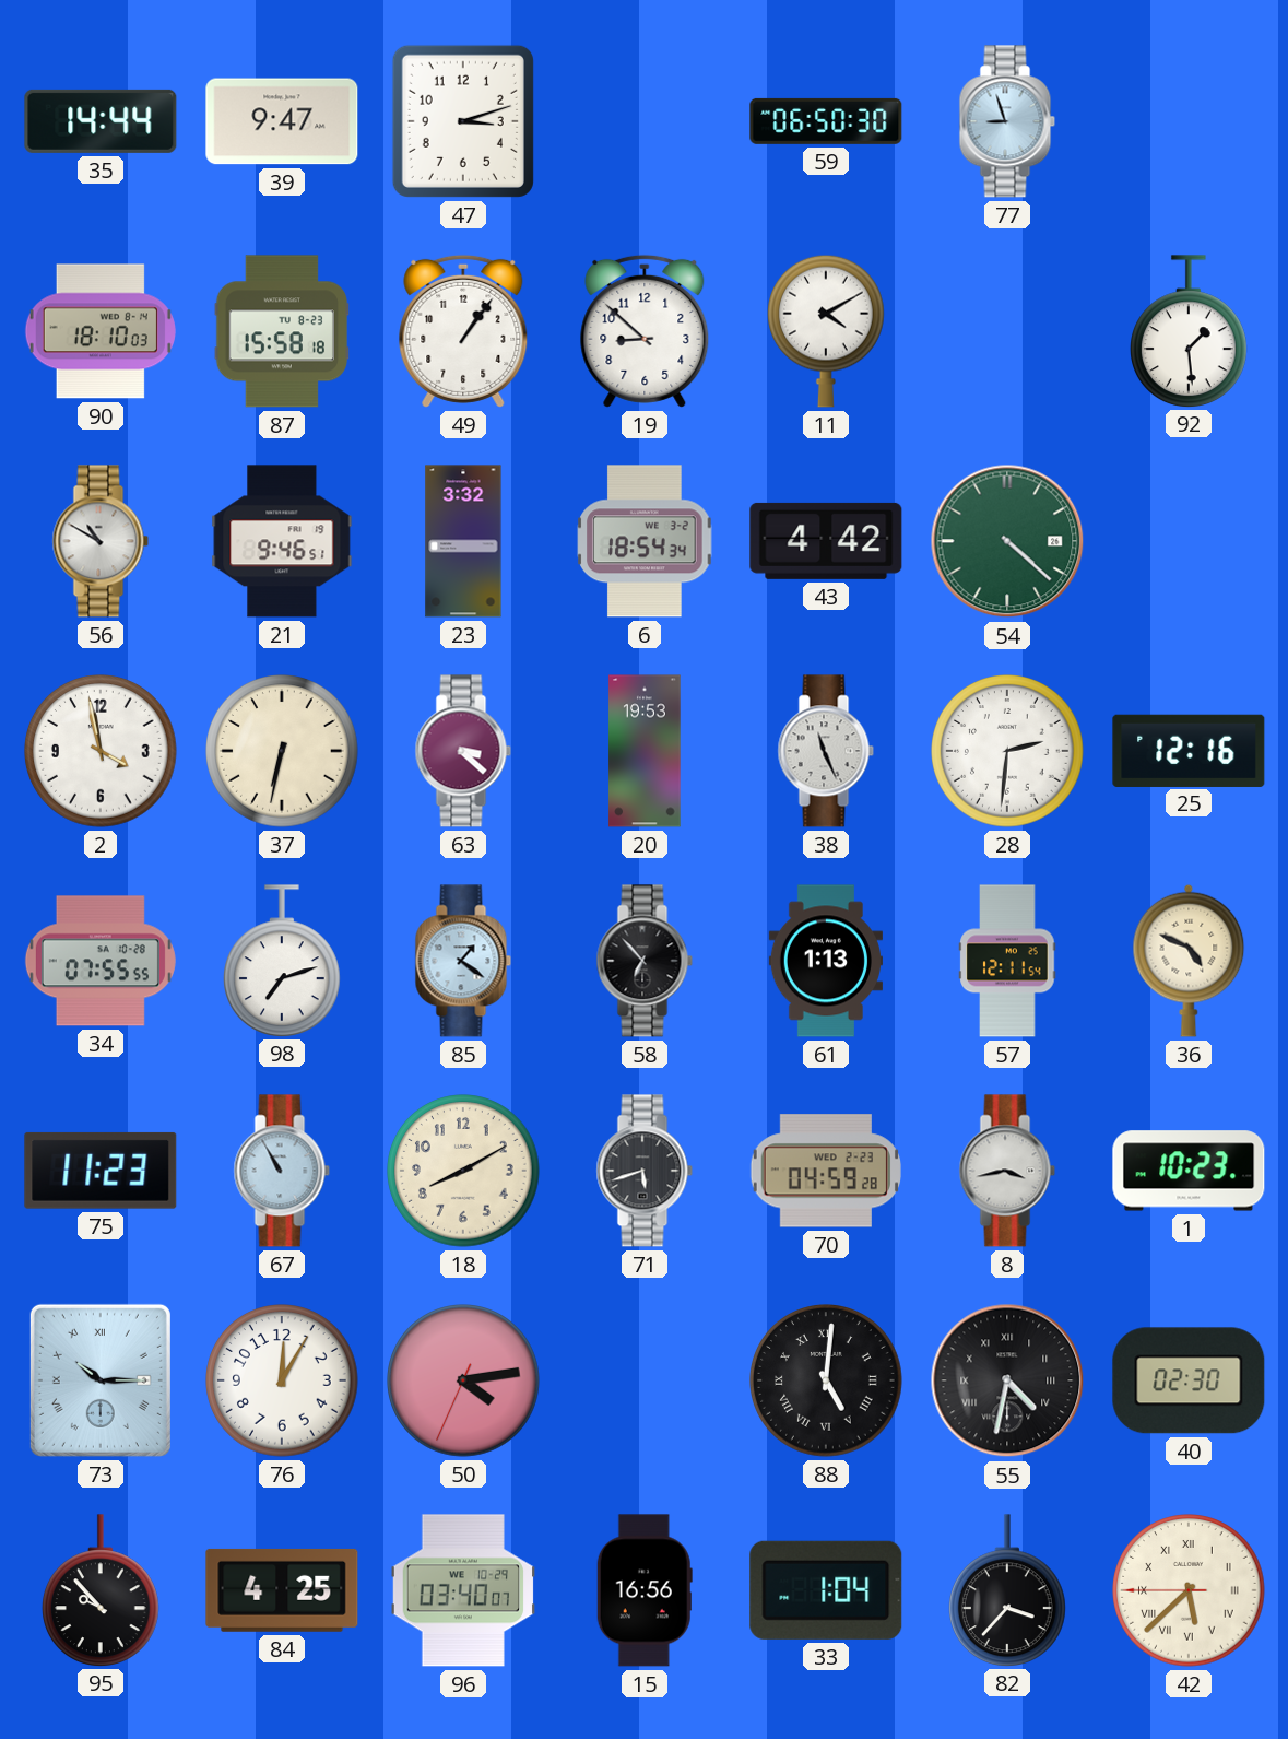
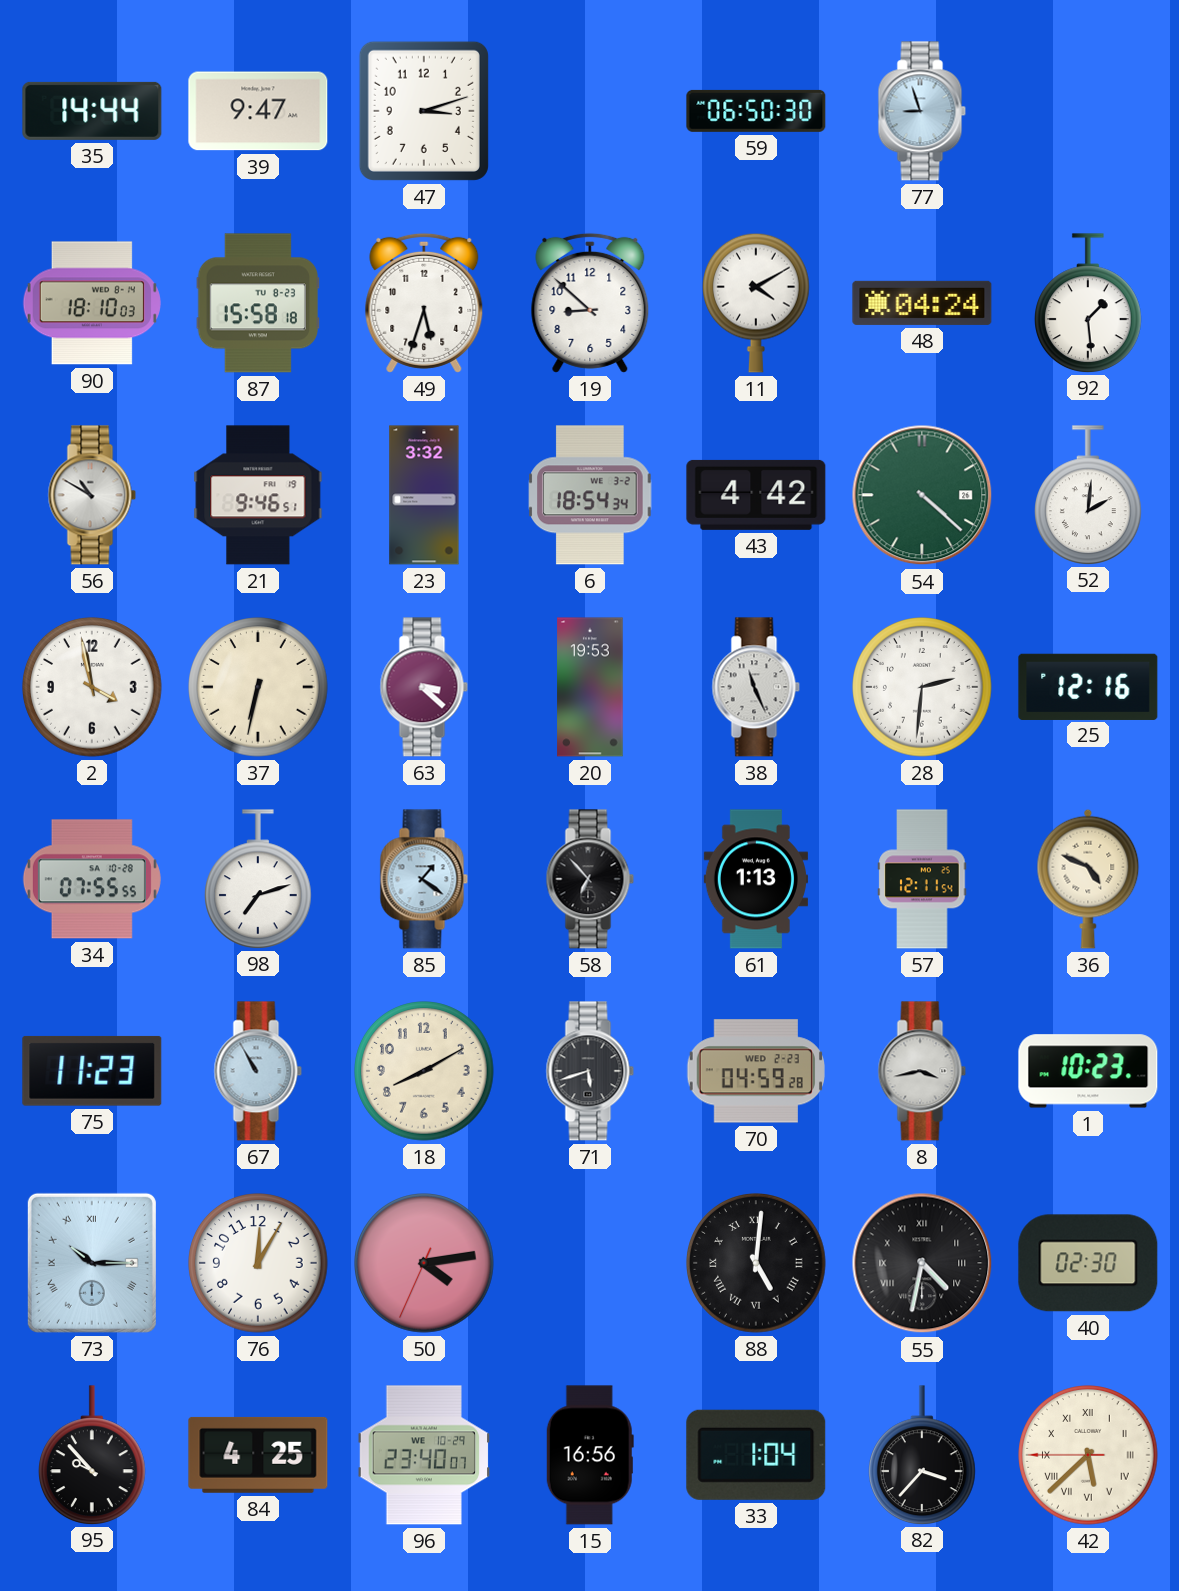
49: 1:06 -> 5:33
48: none -> 04:24
52: none -> 2:01
96: 03:40 -> 23:40
